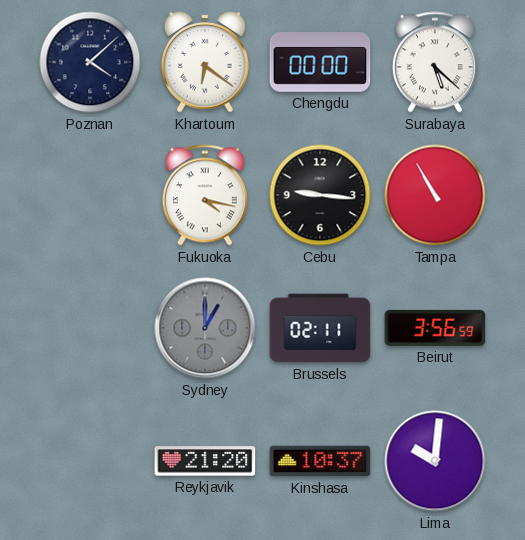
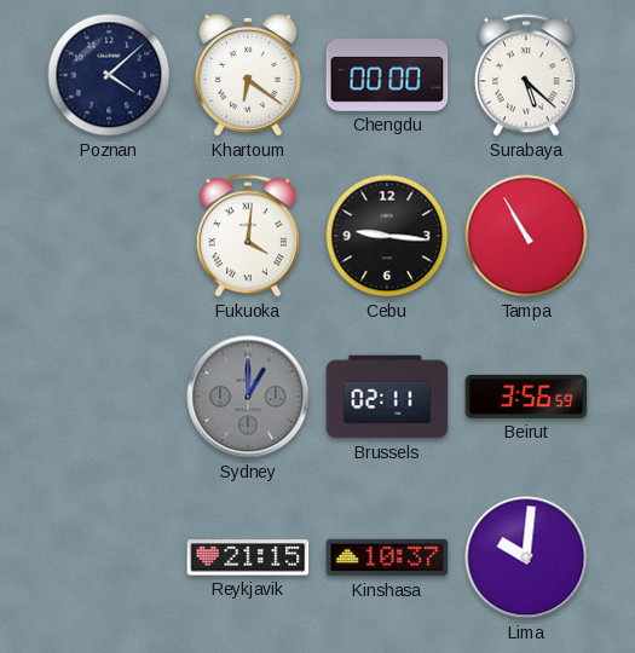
Fukuoka: 4:17 -> 4:01
Reykjavik: 21:20 -> 21:15
